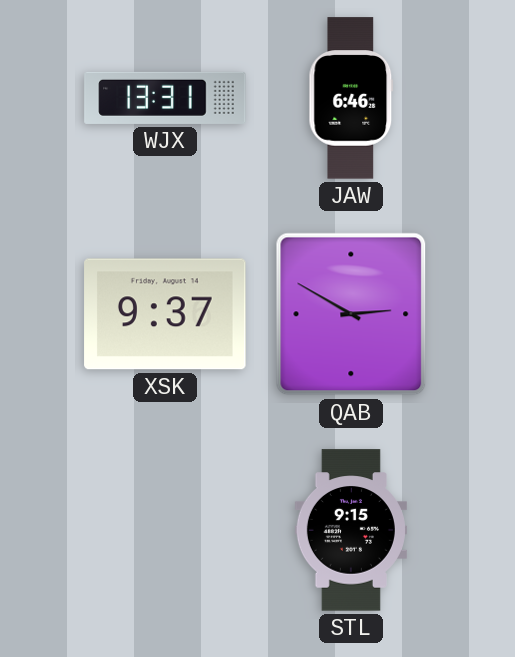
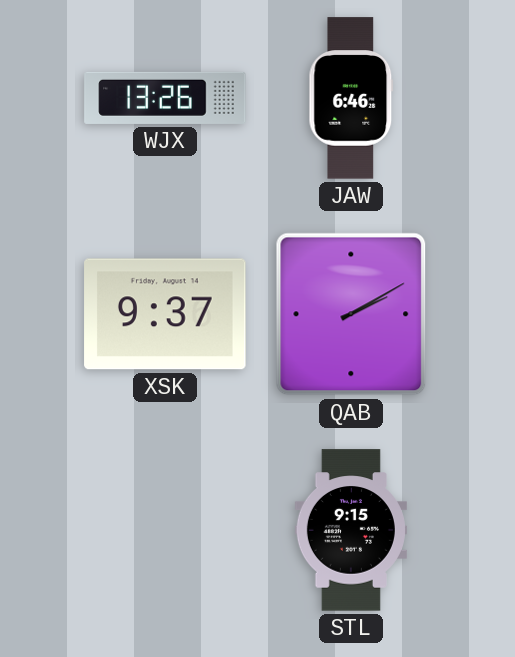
WJX: 13:31 -> 13:26
QAB: 2:50 -> 2:10
